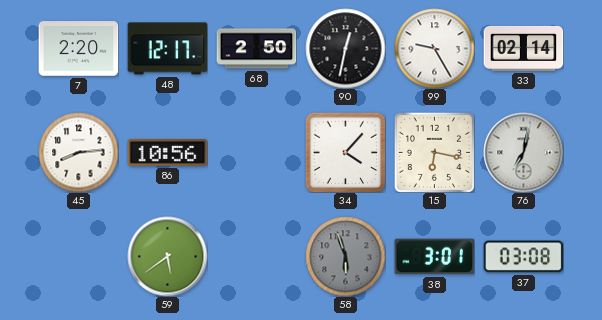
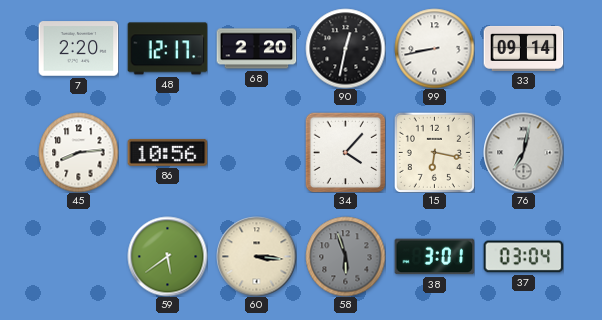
68: 2:50 -> 2:20
99: 9:25 -> 8:43
33: 02:14 -> 09:14
60: none -> 3:16
37: 03:08 -> 03:04
